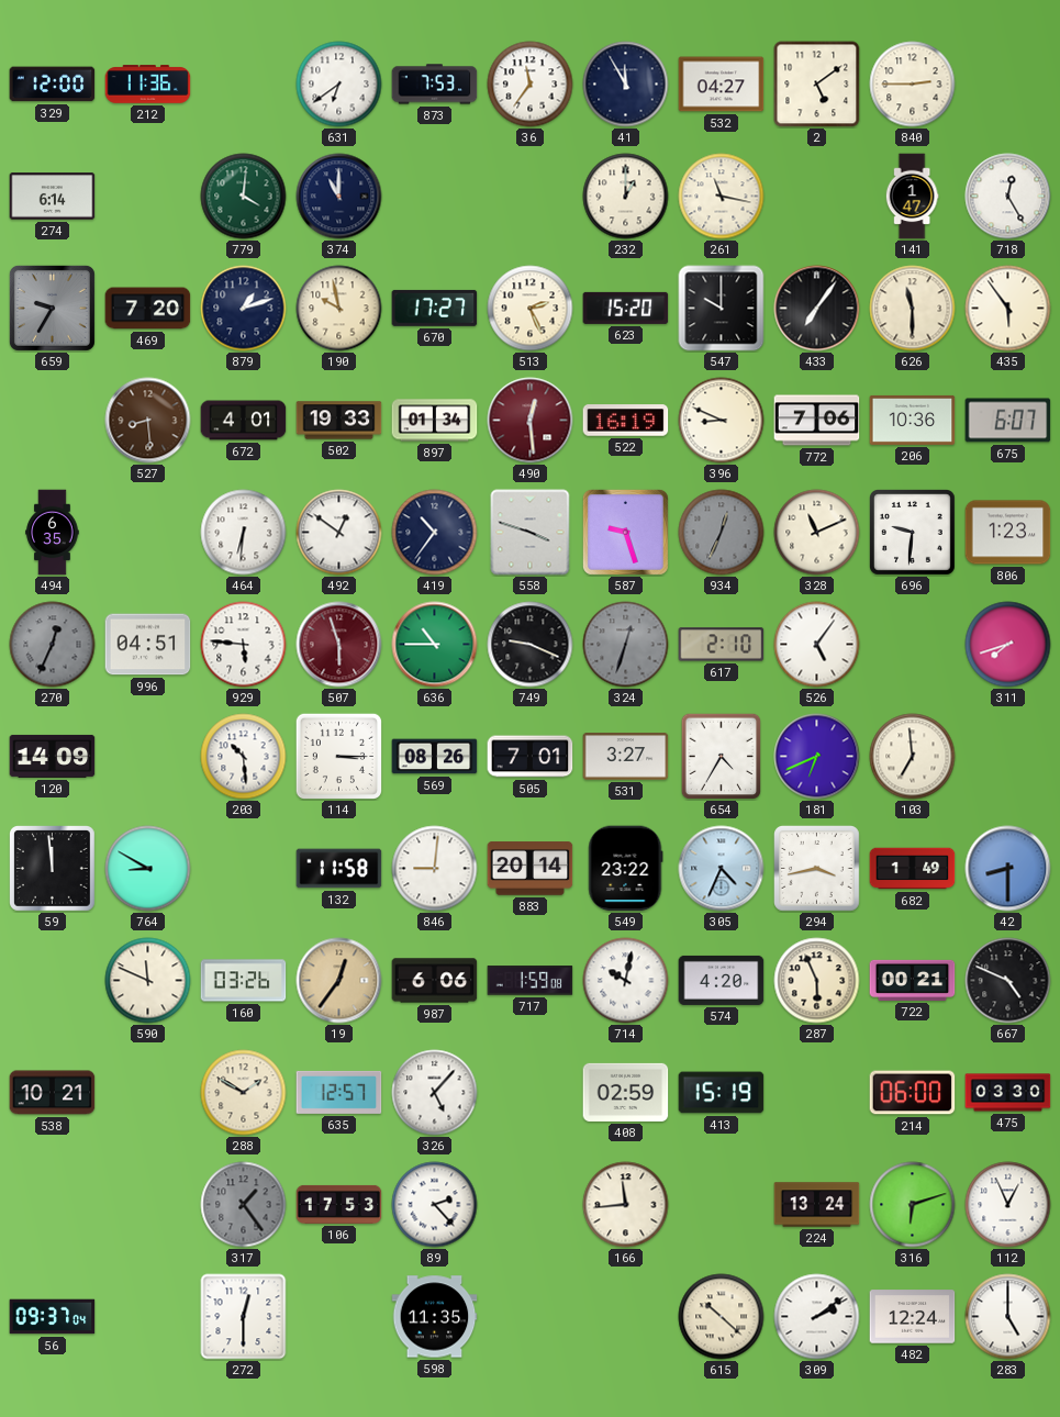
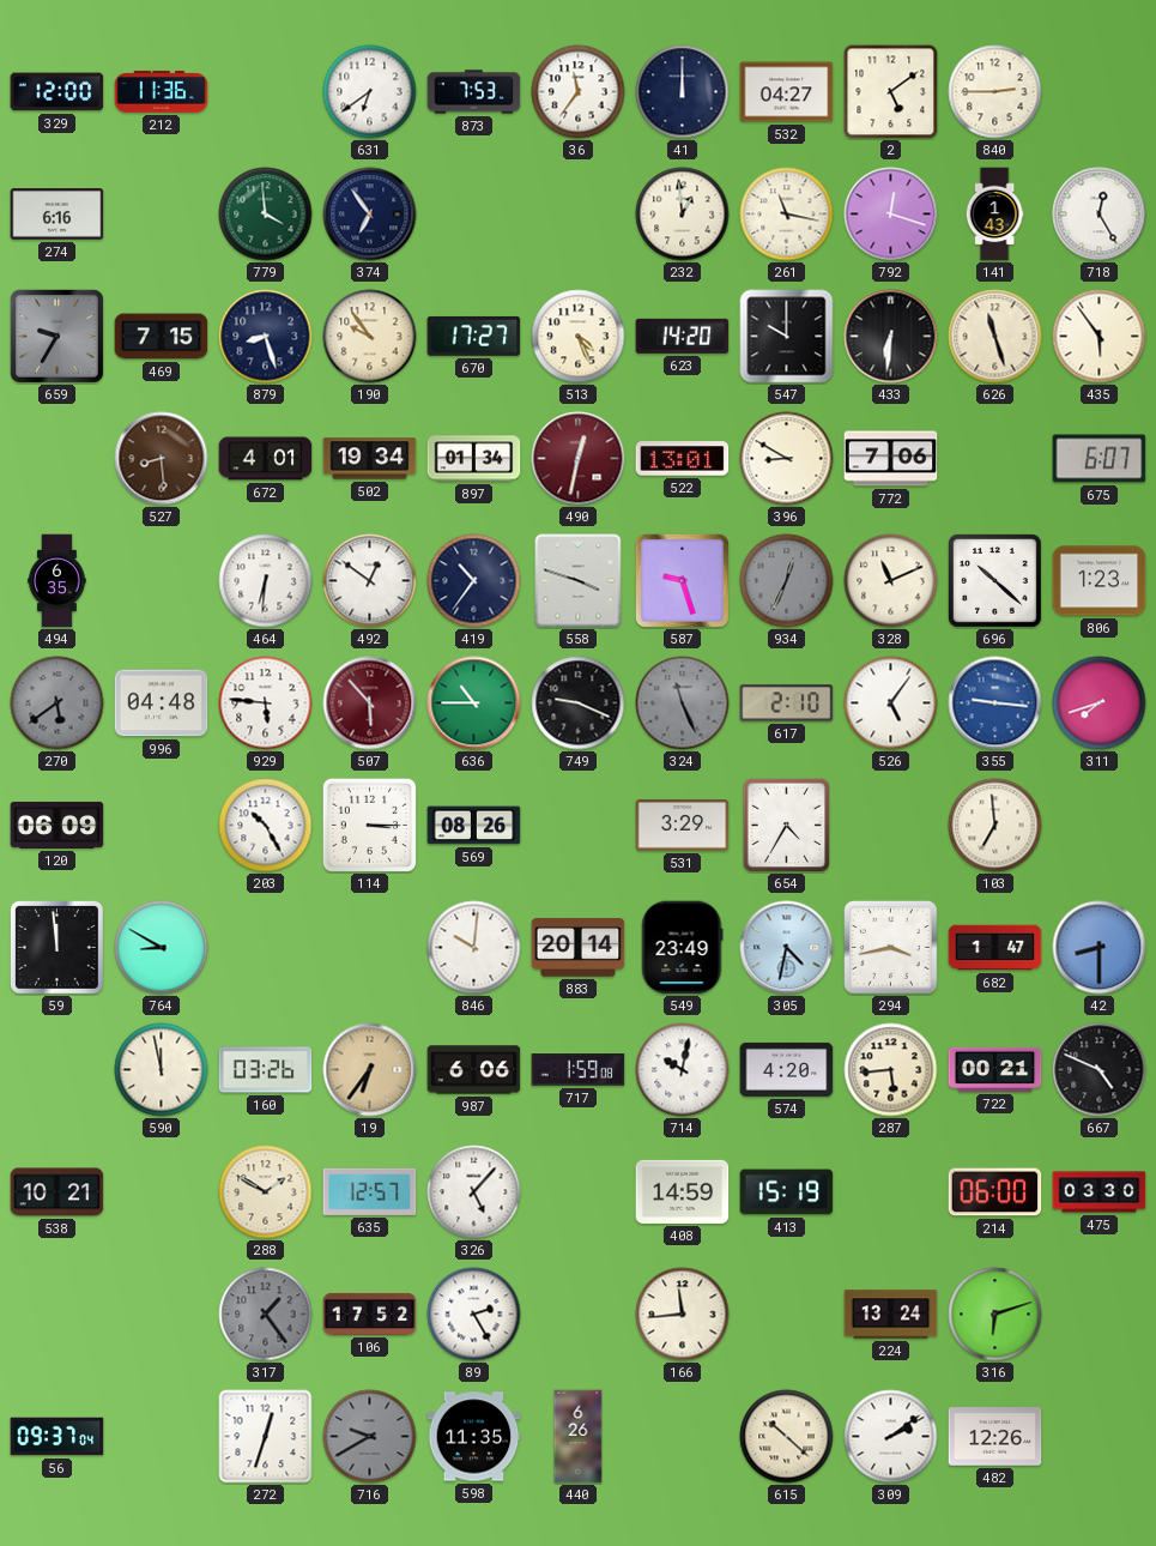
41: 11:55 -> 12:00
274: 6:14 -> 6:16
779: 4:01 -> 3:59
374: 11:00 -> 6:54
232: 1:00 -> 12:59
792: none -> 12:18
141: 1:47 -> 1:43
469: 7:20 -> 7:15
879: 1:12 -> 8:27
190: 9:58 -> 9:54
513: 2:26 -> 4:26
623: 15:20 -> 14:20
433: 7:06 -> 6:31
626: 11:30 -> 11:27
502: 19:33 -> 19:34
490: 12:29 -> 12:32
522: 16:19 -> 13:01
396: 8:49 -> 8:50
206: 10:36 -> none
696: 9:31 -> 10:22
270: 12:34 -> 5:39
996: 04:51 -> 04:48
507: 5:57 -> 5:53
324: 12:33 -> 11:26
355: none -> 9:16
120: 14:09 -> 06:09
203: 10:29 -> 10:25
505: 7:01 -> none
531: 3:27 -> 3:29
181: 6:41 -> none
132: 11:58 -> none
846: 9:01 -> 10:01
549: 23:22 -> 23:49
305: 4:34 -> 4:32
682: 1:49 -> 1:47
590: 11:49 -> 11:58
19: 12:36 -> 6:36
287: 5:56 -> 5:44
408: 02:59 -> 14:59
106: 17:53 -> 17:52
89: 2:23 -> 2:25
112: 12:56 -> none
272: 12:30 -> 12:33
716: none -> 9:40
440: none -> 6:26
482: 12:24 -> 12:26
283: 5:00 -> none
